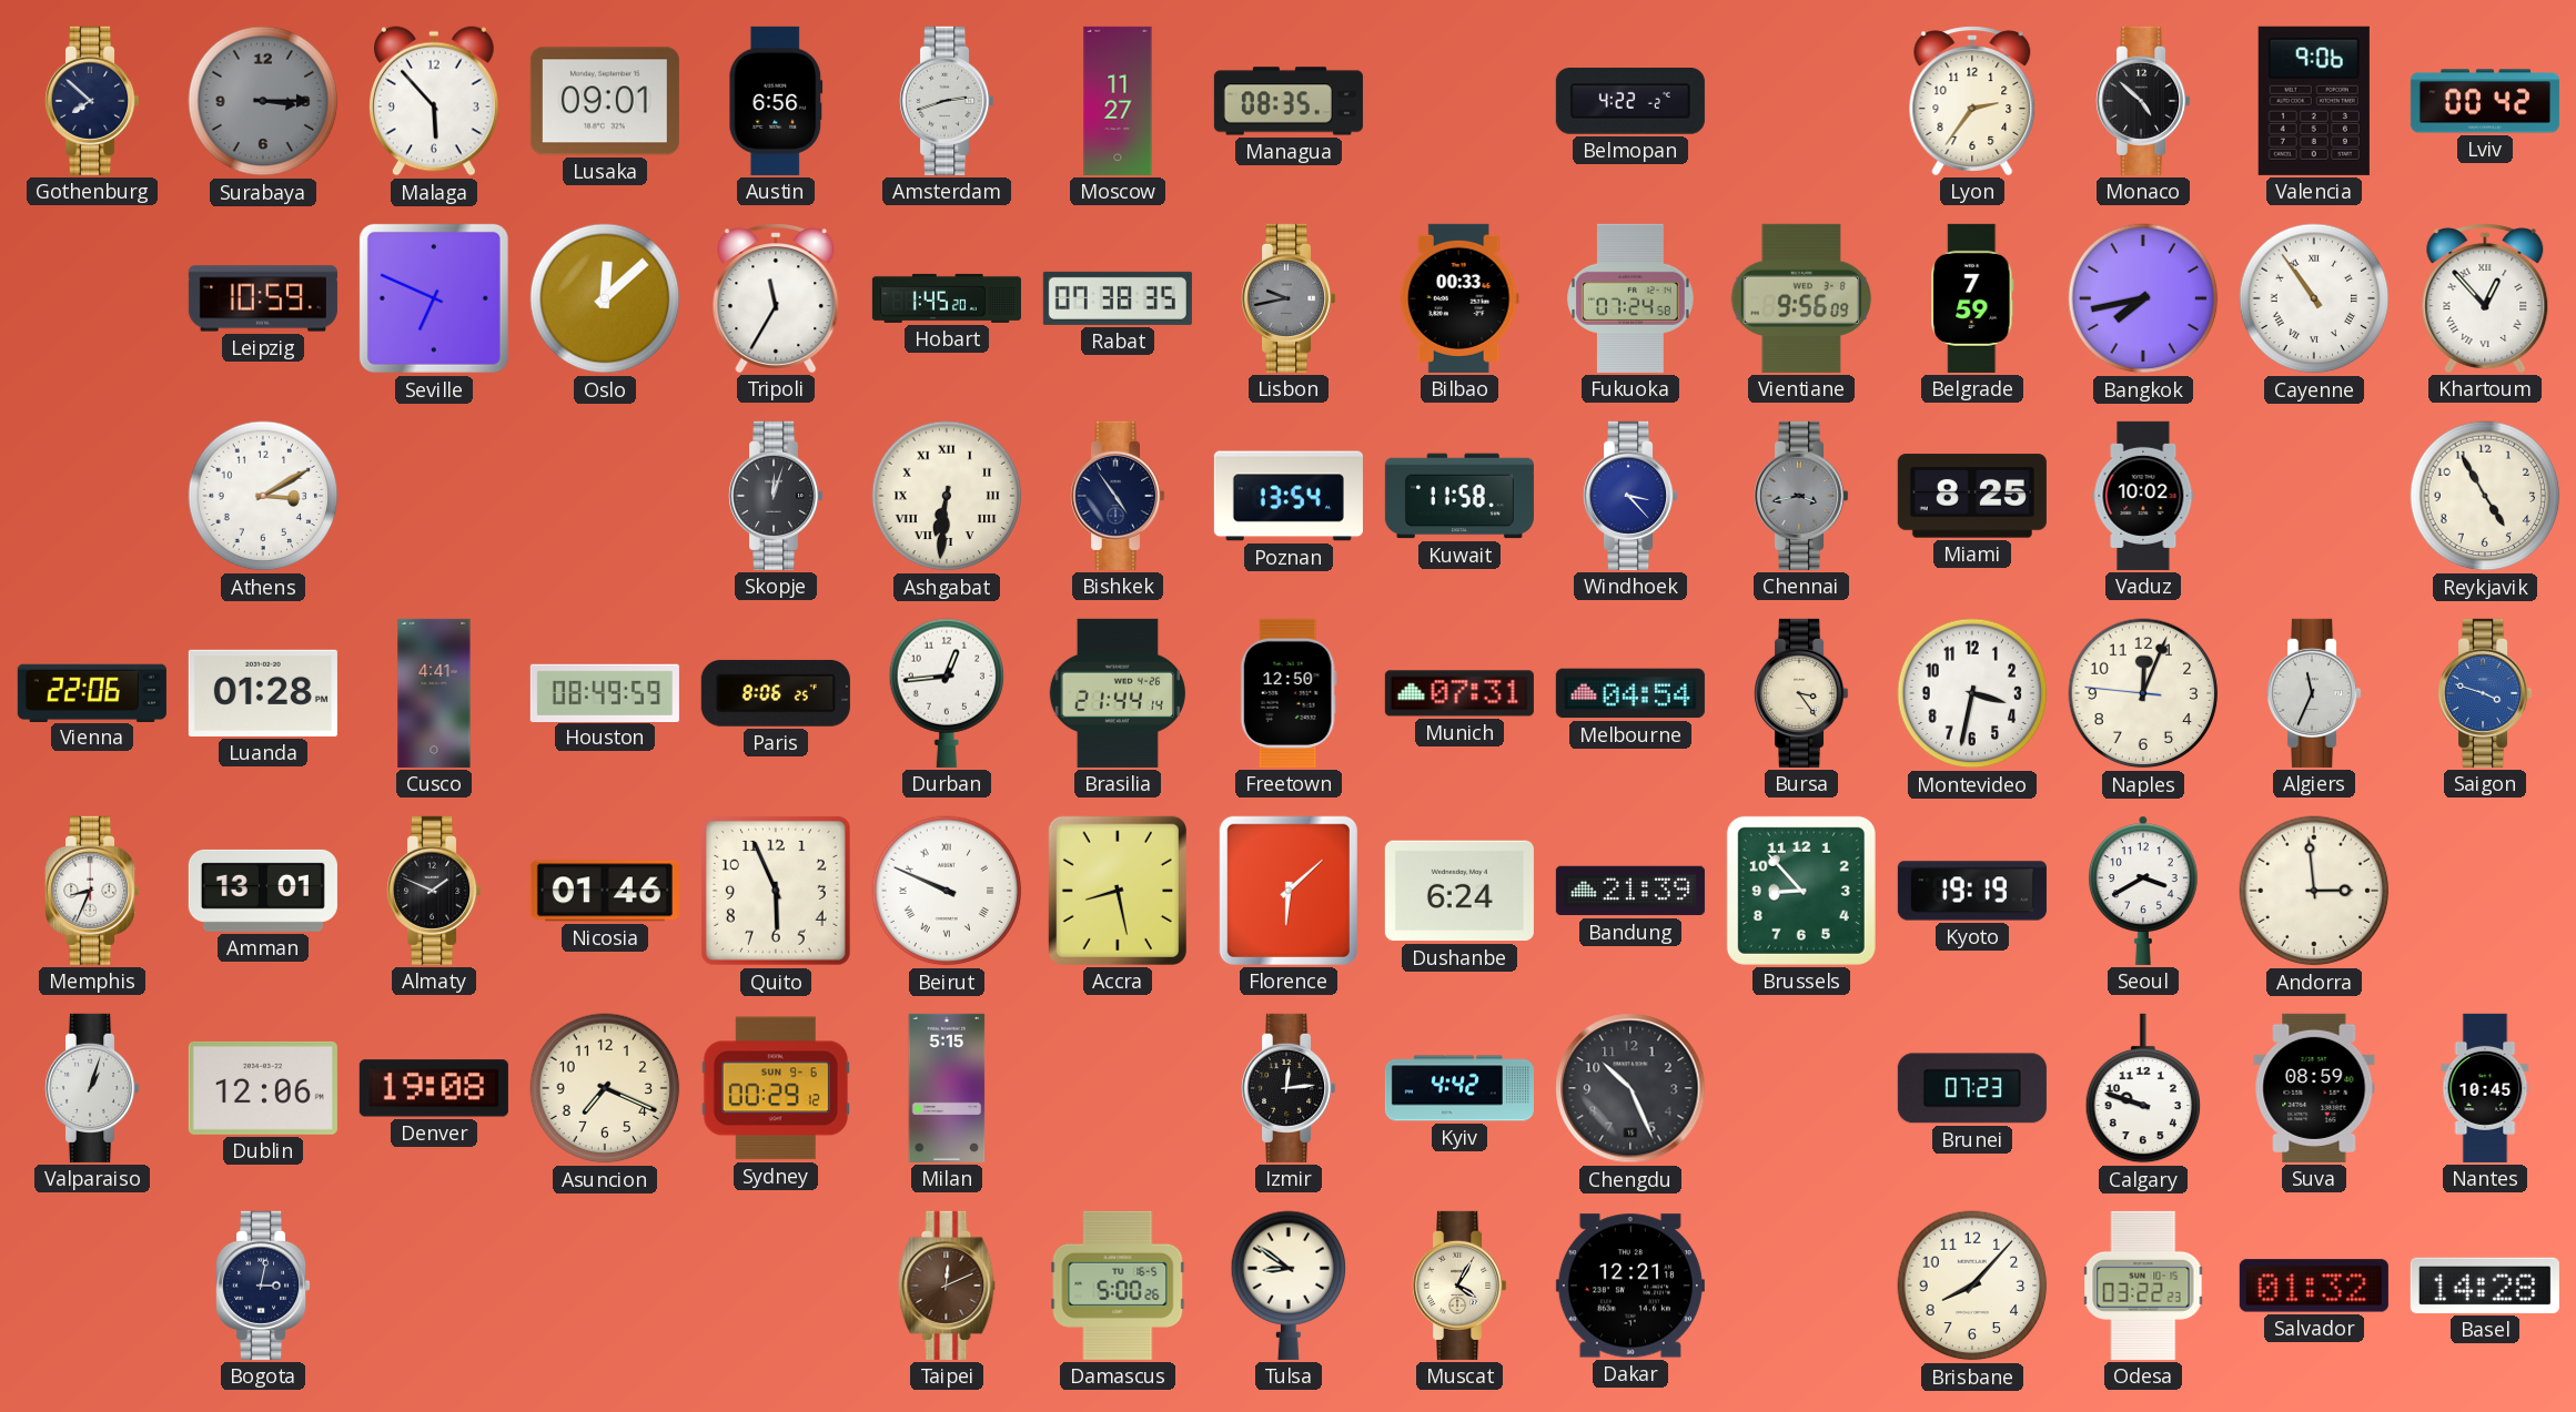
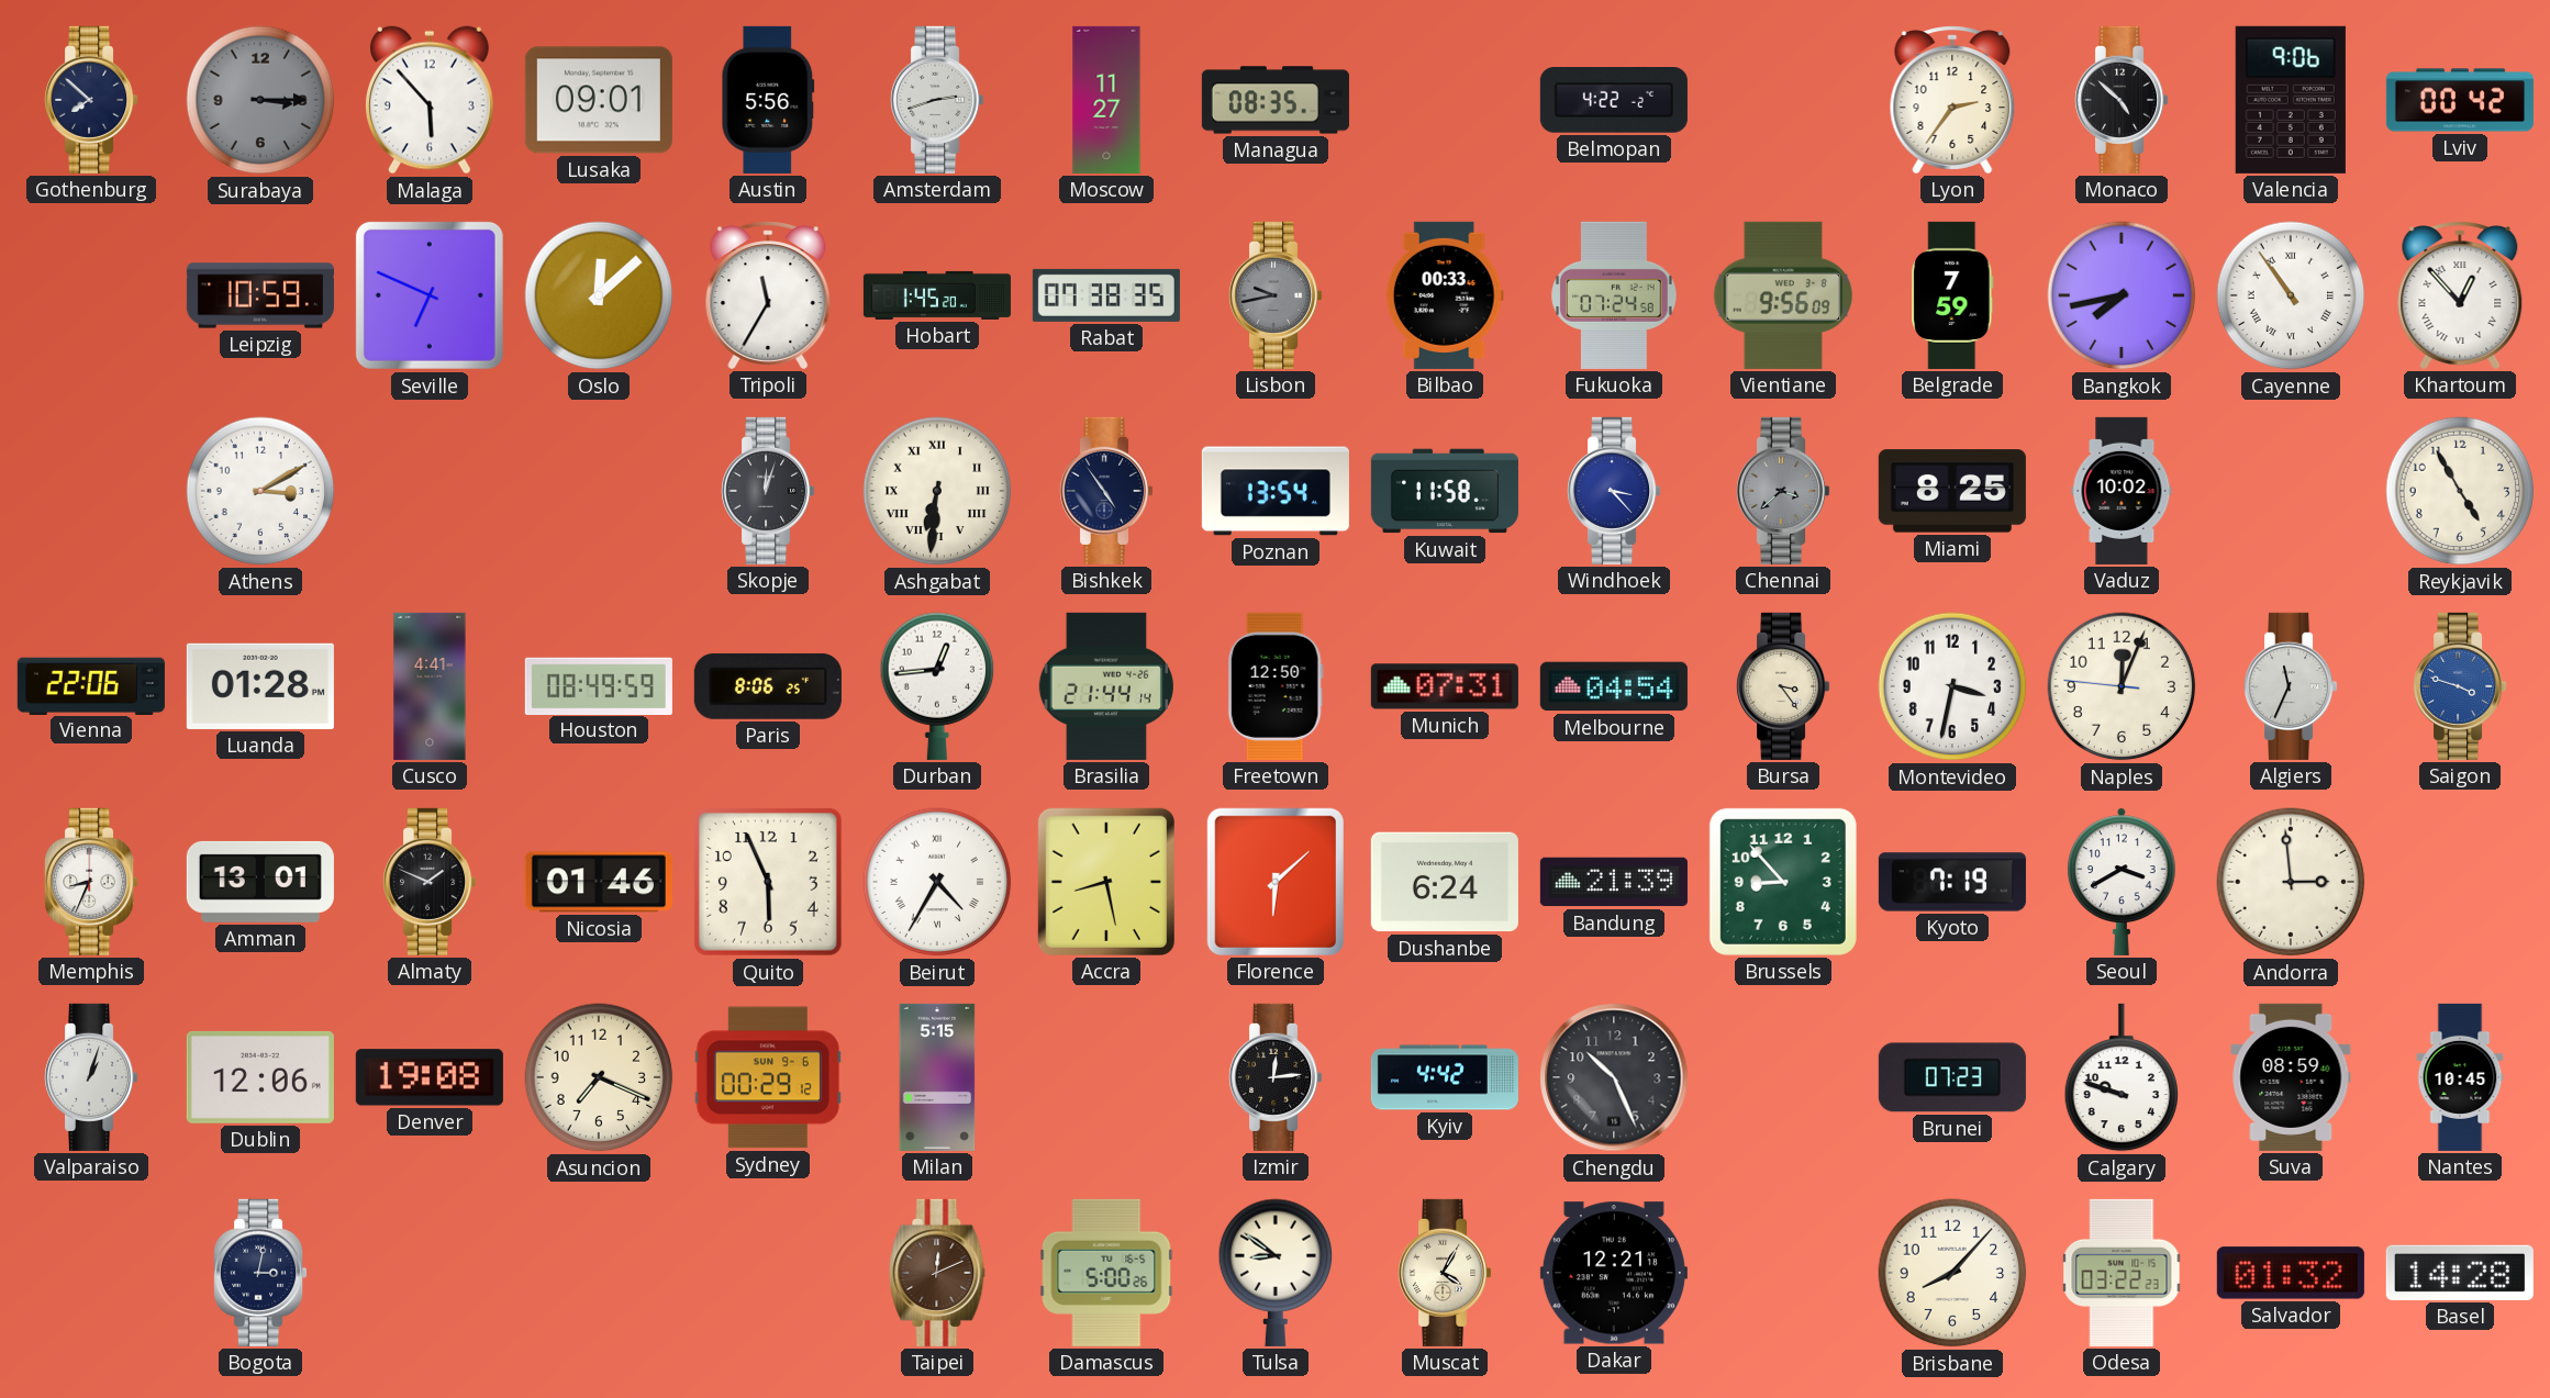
Austin: 6:56 -> 5:56
Chennai: 3:43 -> 3:38
Beirut: 9:49 -> 4:35
Kyoto: 19:19 -> 7:19
